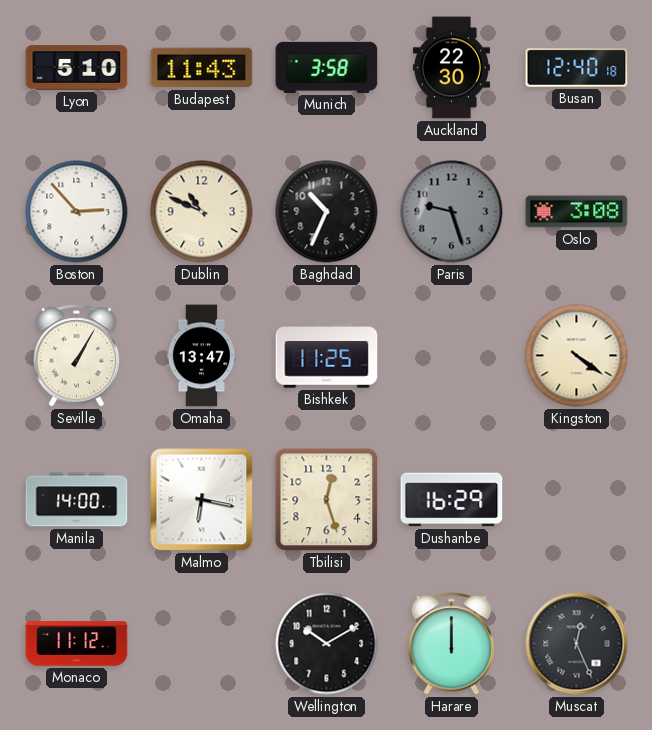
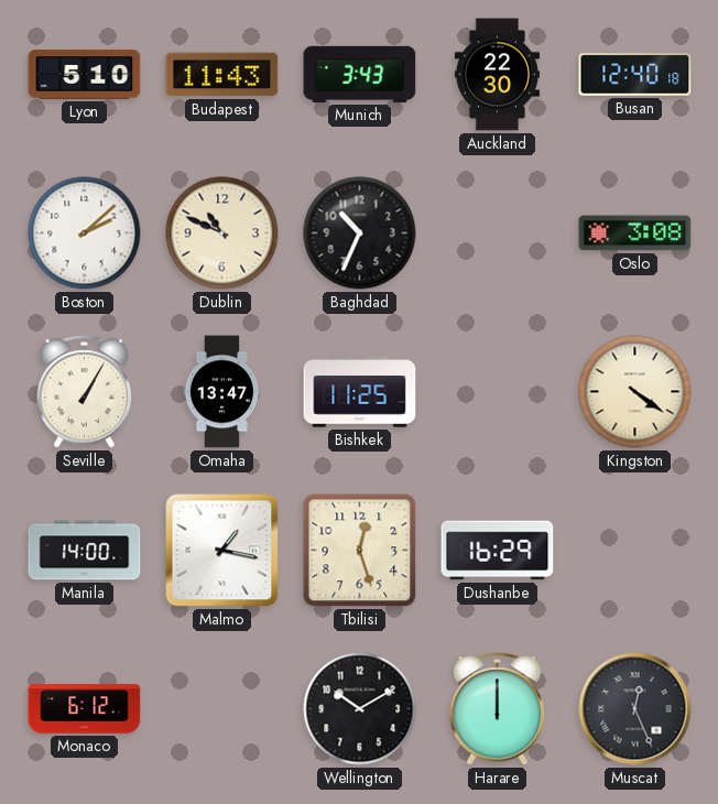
Munich: 3:58 -> 3:43
Boston: 2:53 -> 2:08
Paris: 9:27 -> none
Malmo: 6:17 -> 1:17
Monaco: 11:12 -> 6:12
